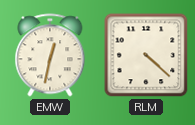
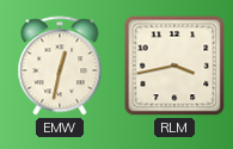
RLM: 4:22 -> 3:43
